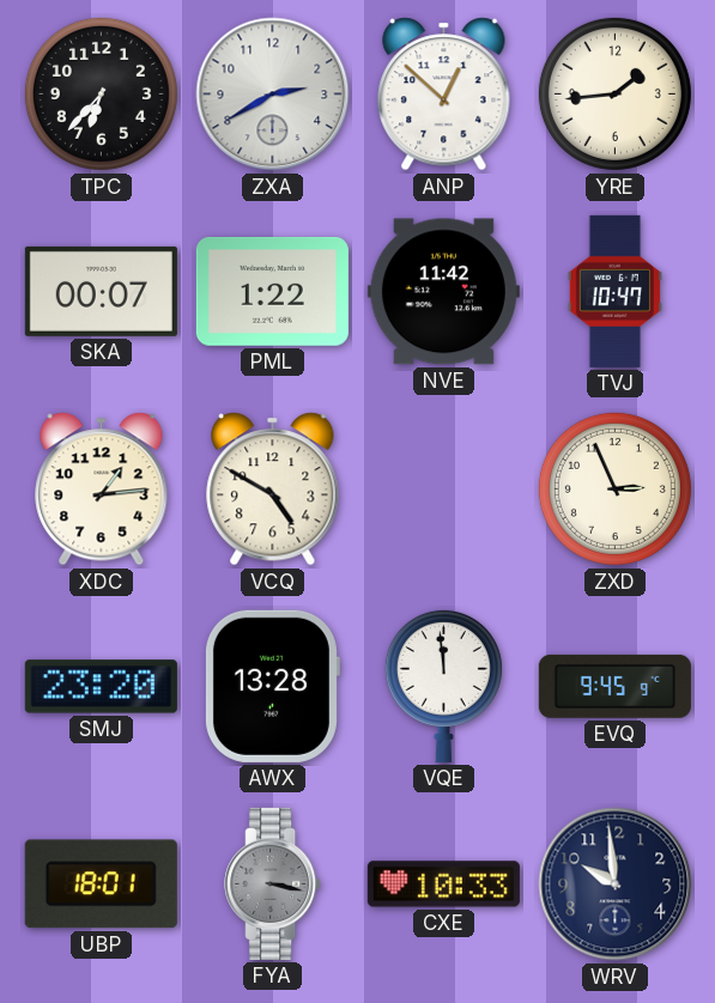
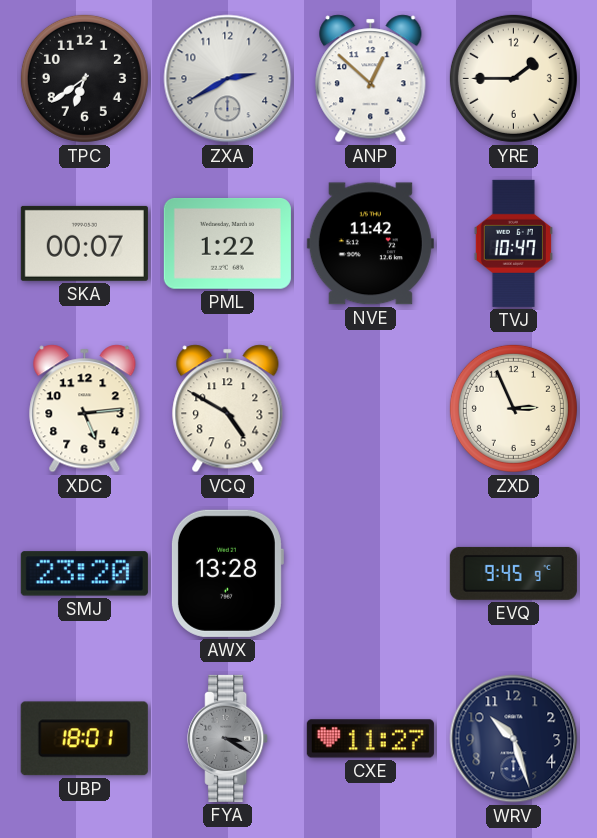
TPC: 6:37 -> 6:39
YRE: 1:44 -> 1:45
XDC: 1:14 -> 5:14
VQE: 11:59 -> none
FYA: 3:17 -> 3:20
CXE: 10:33 -> 11:27
WRV: 9:59 -> 10:27
